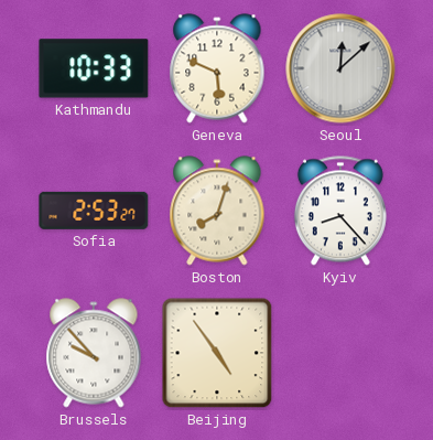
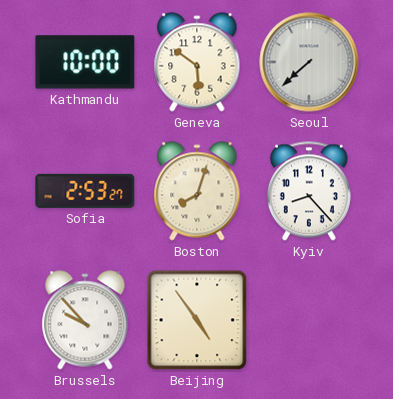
Kathmandu: 10:33 -> 10:00
Geneva: 5:49 -> 5:51
Seoul: 12:08 -> 7:38
